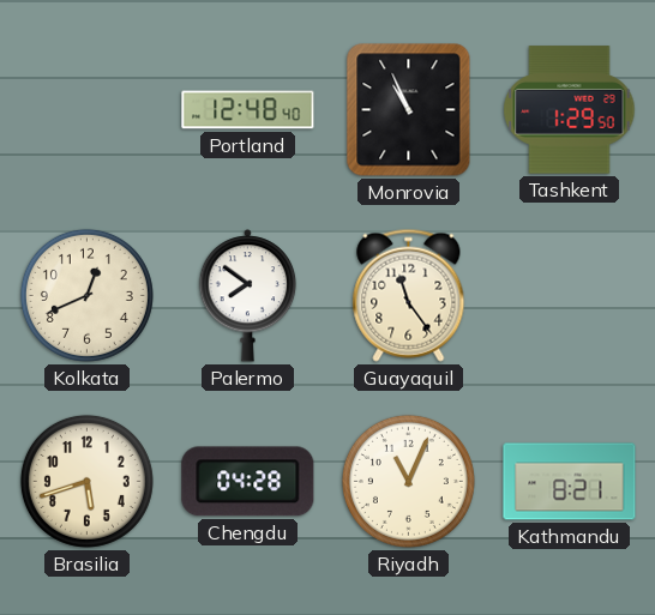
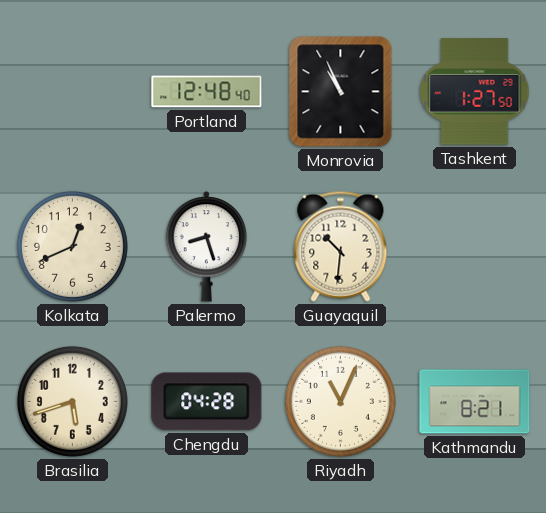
Tashkent: 1:29 -> 1:27
Palermo: 7:51 -> 8:27
Guayaquil: 11:24 -> 10:31
